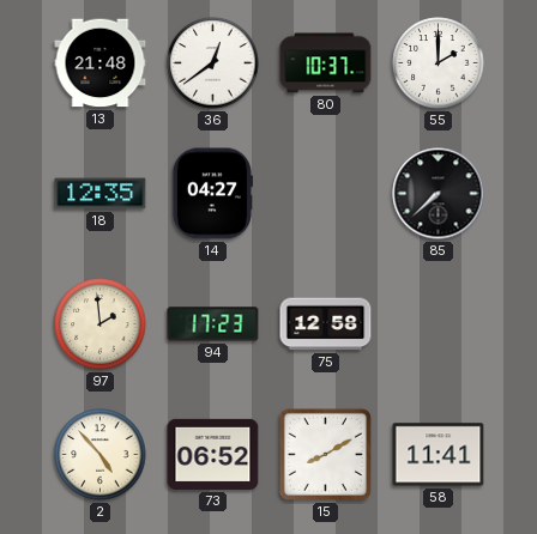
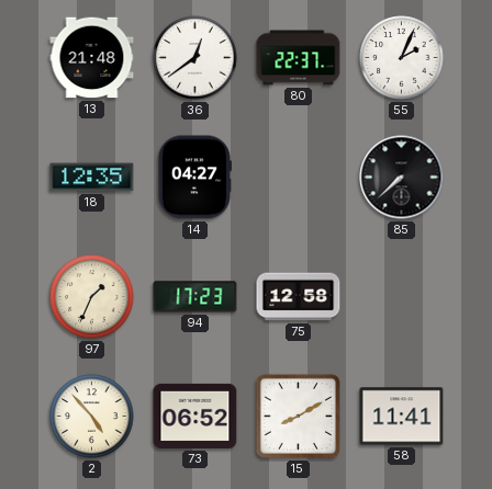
80: 10:37 -> 22:37
55: 2:00 -> 2:04
97: 1:59 -> 1:34
